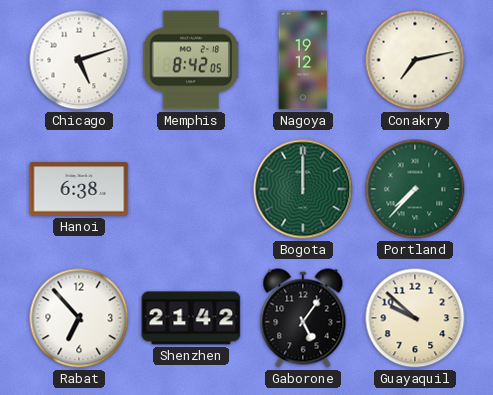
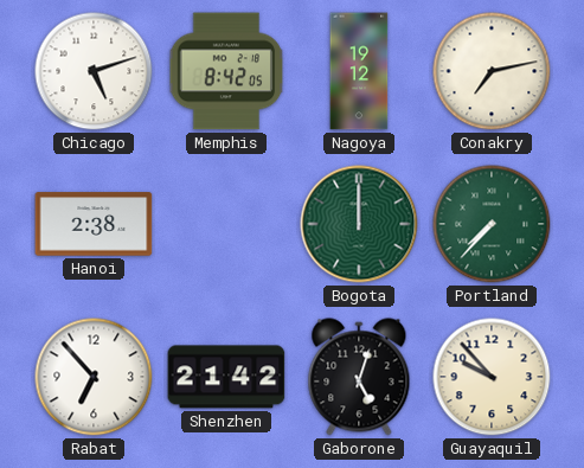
Hanoi: 6:38 -> 2:38
Gaborone: 5:06 -> 5:03
Guayaquil: 9:52 -> 9:53
